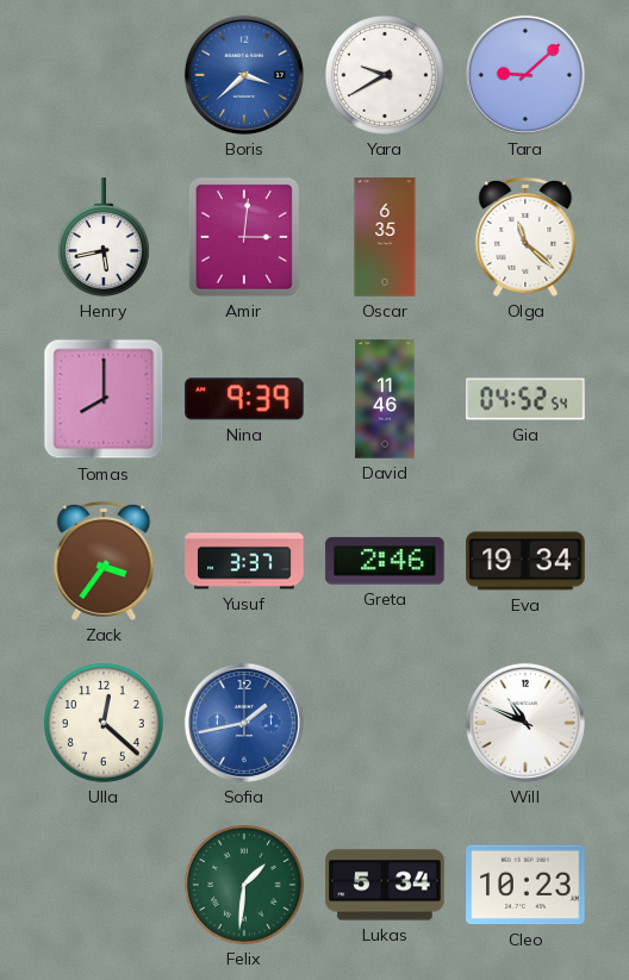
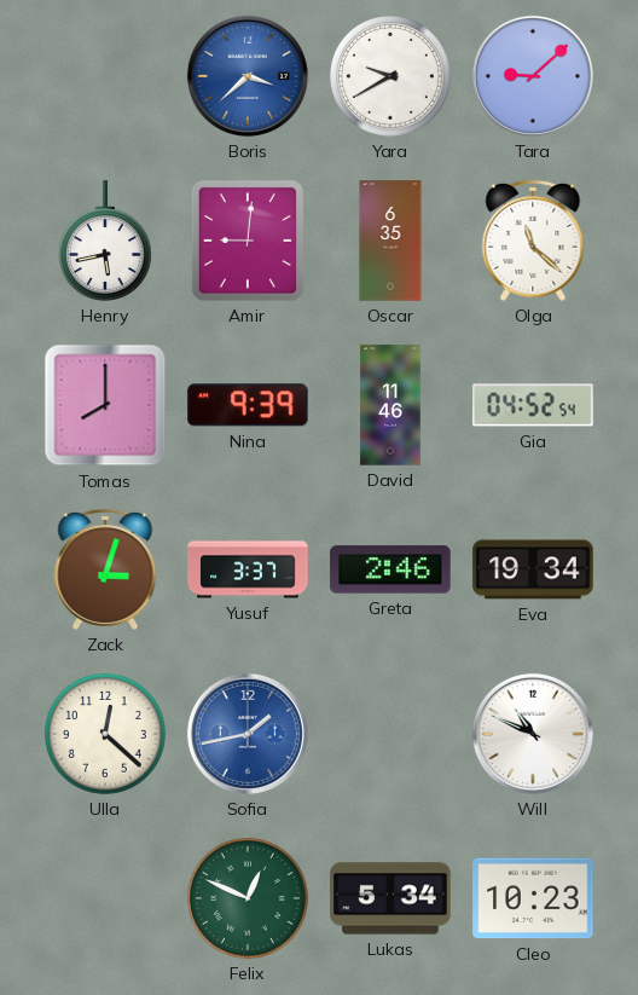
Amir: 3:01 -> 9:01
Zack: 3:36 -> 3:03
Felix: 1:31 -> 12:49
